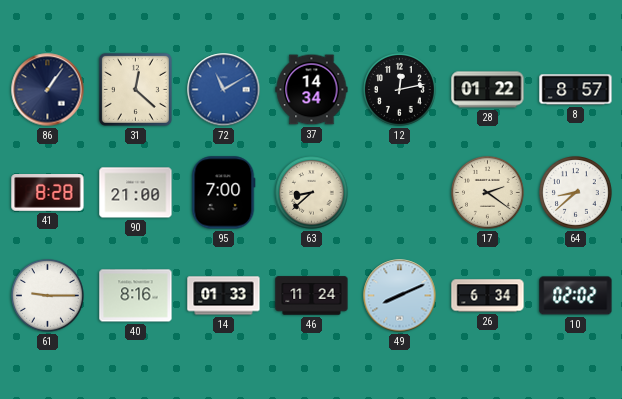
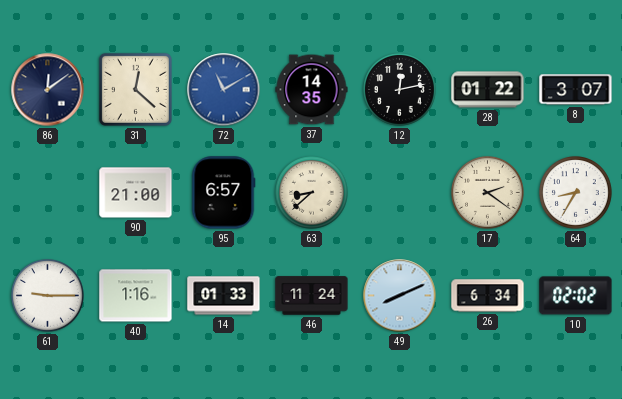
86: 1:06 -> 12:09
37: 14:34 -> 14:35
8: 8:57 -> 3:07
41: 8:28 -> none
95: 7:00 -> 6:57
64: 8:38 -> 8:35
40: 8:16 -> 1:16
